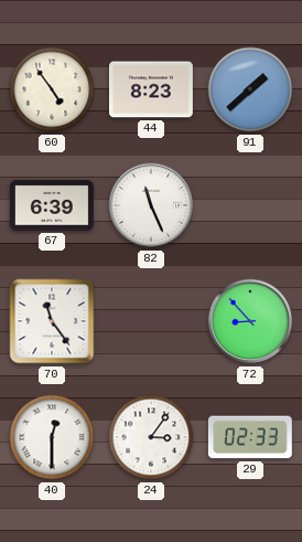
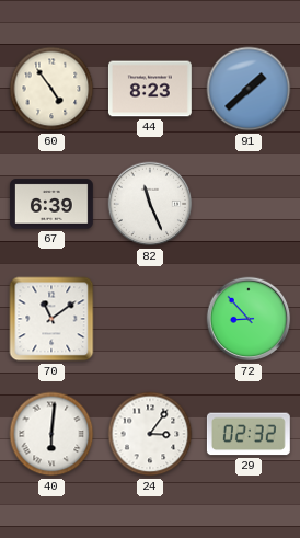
70: 11:24 -> 11:09
40: 12:30 -> 6:01
29: 02:33 -> 02:32
